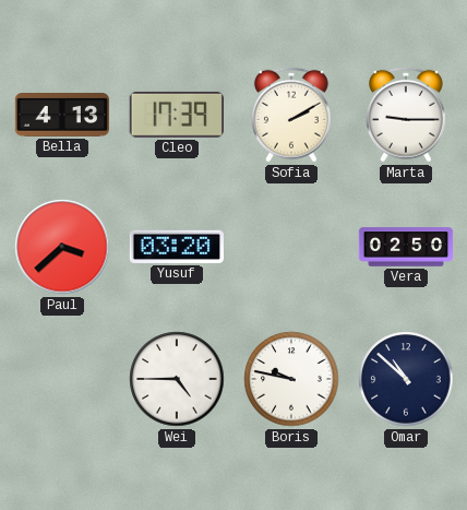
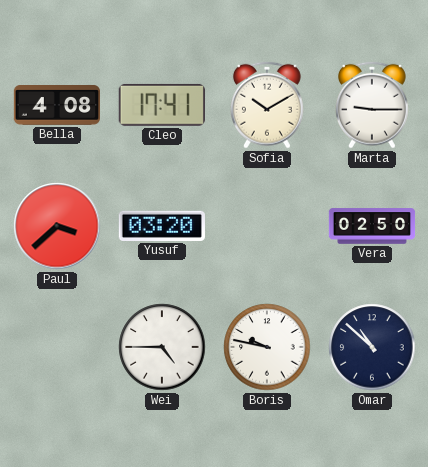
Bella: 4:13 -> 4:08
Cleo: 17:39 -> 17:41
Sofia: 2:10 -> 10:10
